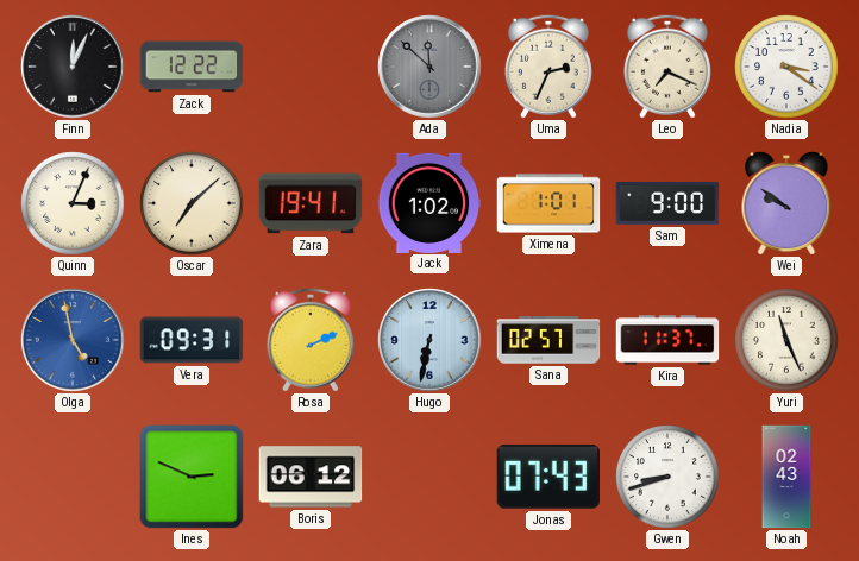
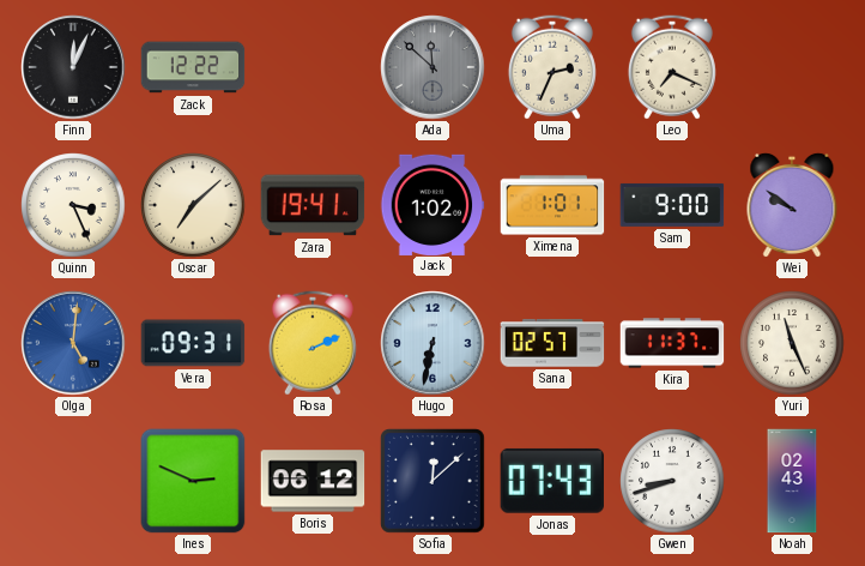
Nadia: 3:21 -> none
Quinn: 3:04 -> 3:26
Olga: 4:58 -> 5:01
Sofia: none -> 12:08
